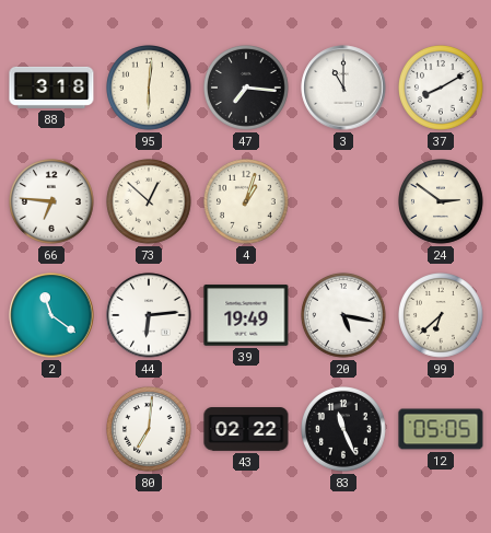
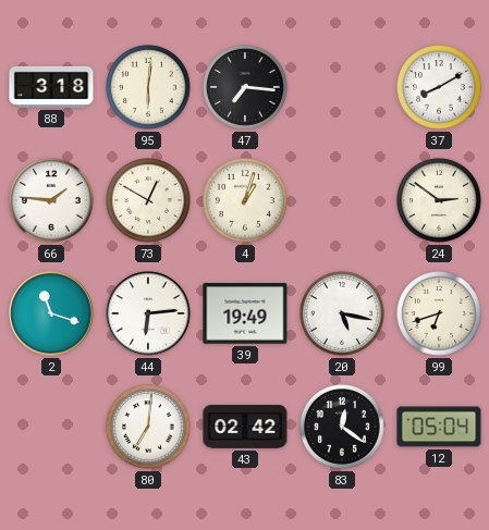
3: 11:00 -> none
66: 6:46 -> 1:46
73: 12:52 -> 12:50
2: 11:21 -> 11:18
99: 6:38 -> 6:42
43: 02:22 -> 02:42
83: 11:26 -> 12:21
12: 05:05 -> 05:04
